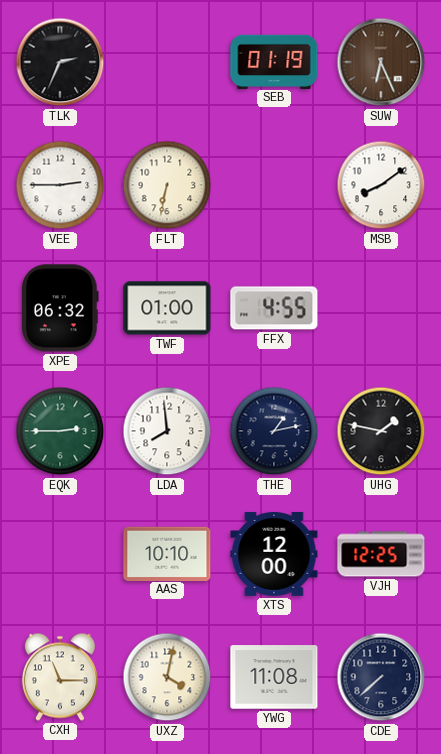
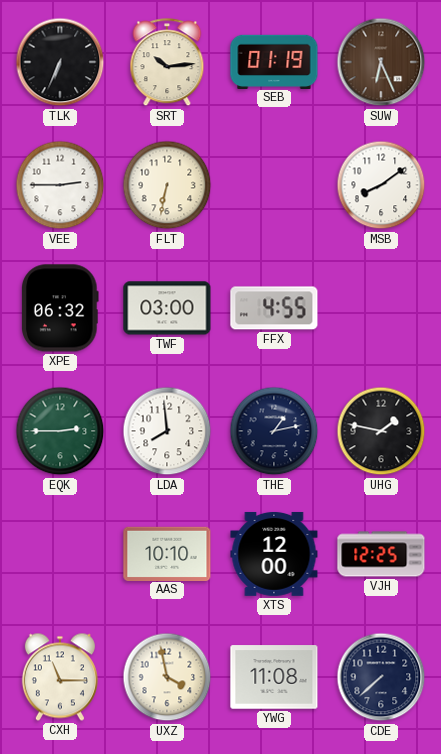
TLK: 2:34 -> 6:34
SRT: none -> 10:14
TWF: 01:00 -> 03:00
UXZ: 4:02 -> 3:58
